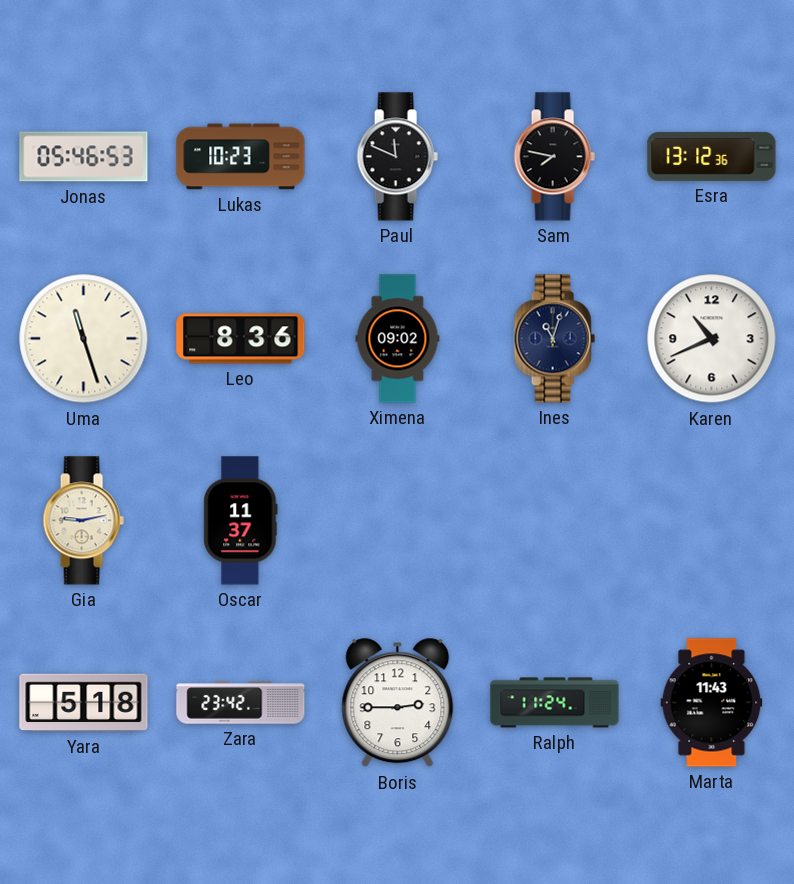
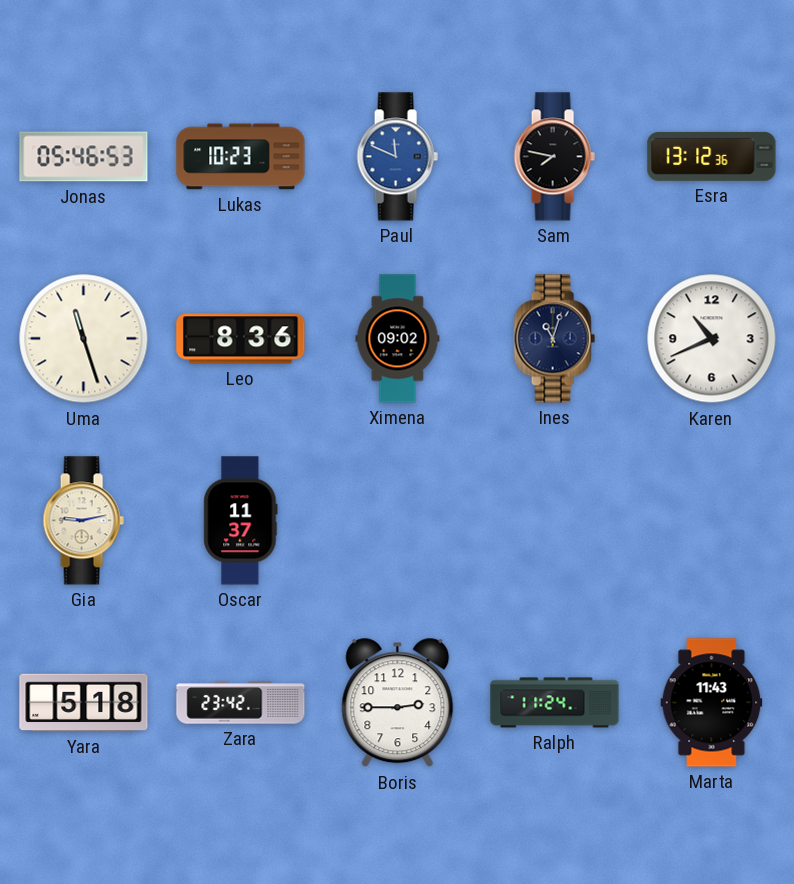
Paul dial: black -> blue
